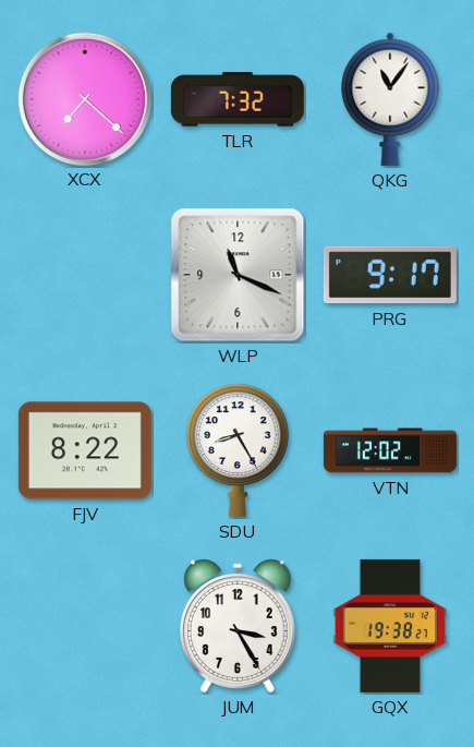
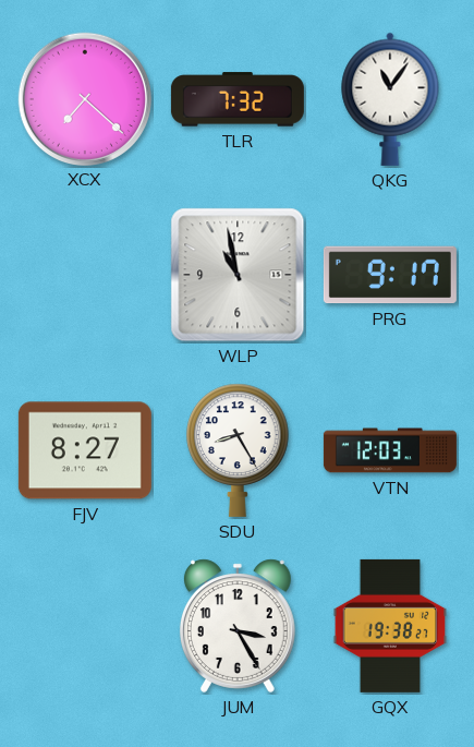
WLP: 11:19 -> 10:58
FJV: 8:22 -> 8:27
VTN: 12:02 -> 12:03
